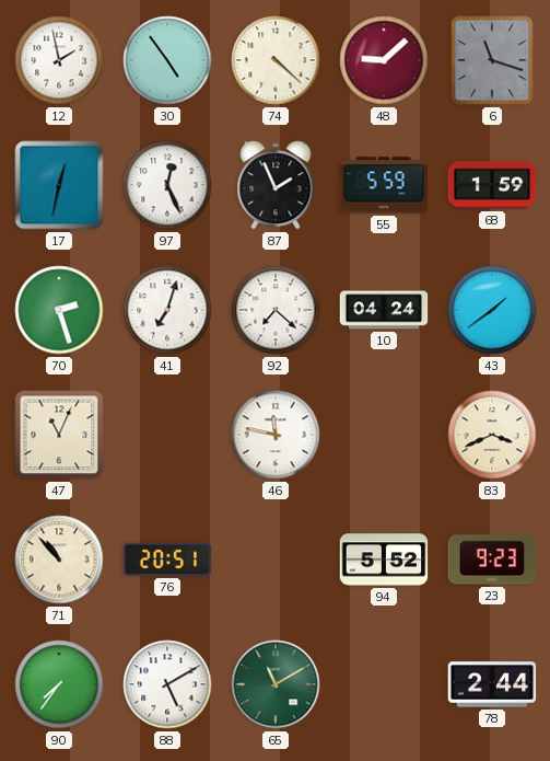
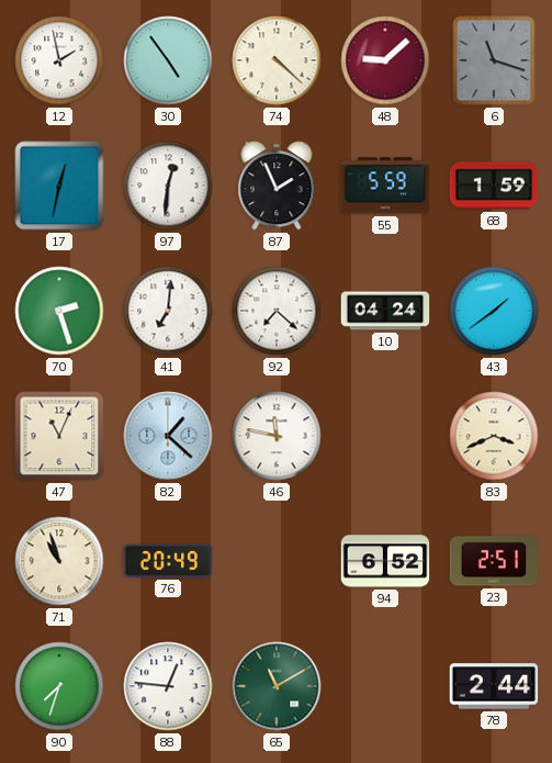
97: 12:26 -> 12:31
41: 7:03 -> 7:01
82: none -> 1:22
71: 10:53 -> 10:57
76: 20:51 -> 20:49
94: 5:52 -> 6:52
23: 9:23 -> 2:51
90: 7:36 -> 7:33
88: 5:10 -> 12:46
